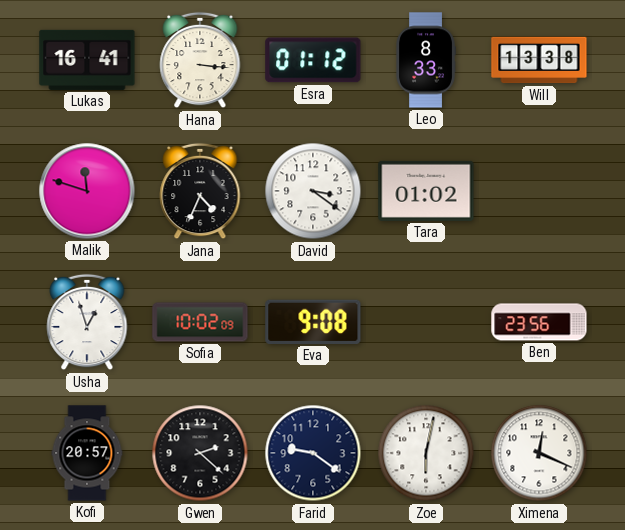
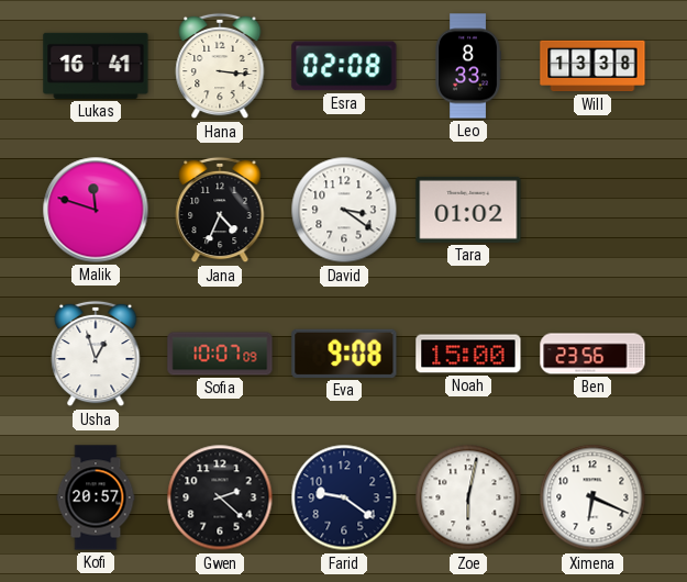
Esra: 01:12 -> 02:08
Sofia: 10:02 -> 10:07
Noah: none -> 15:00
Ximena: 12:19 -> 6:19
